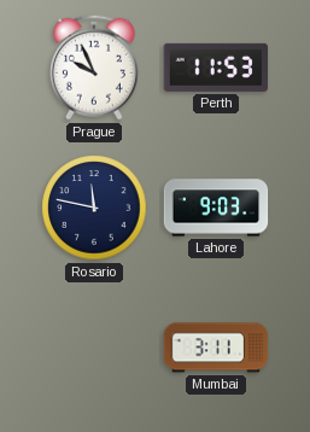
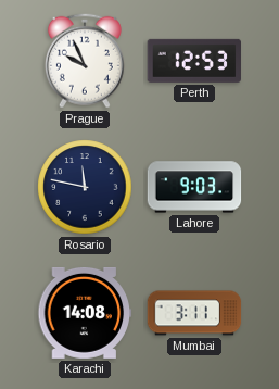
Perth: 11:53 -> 12:53
Karachi: none -> 14:08
